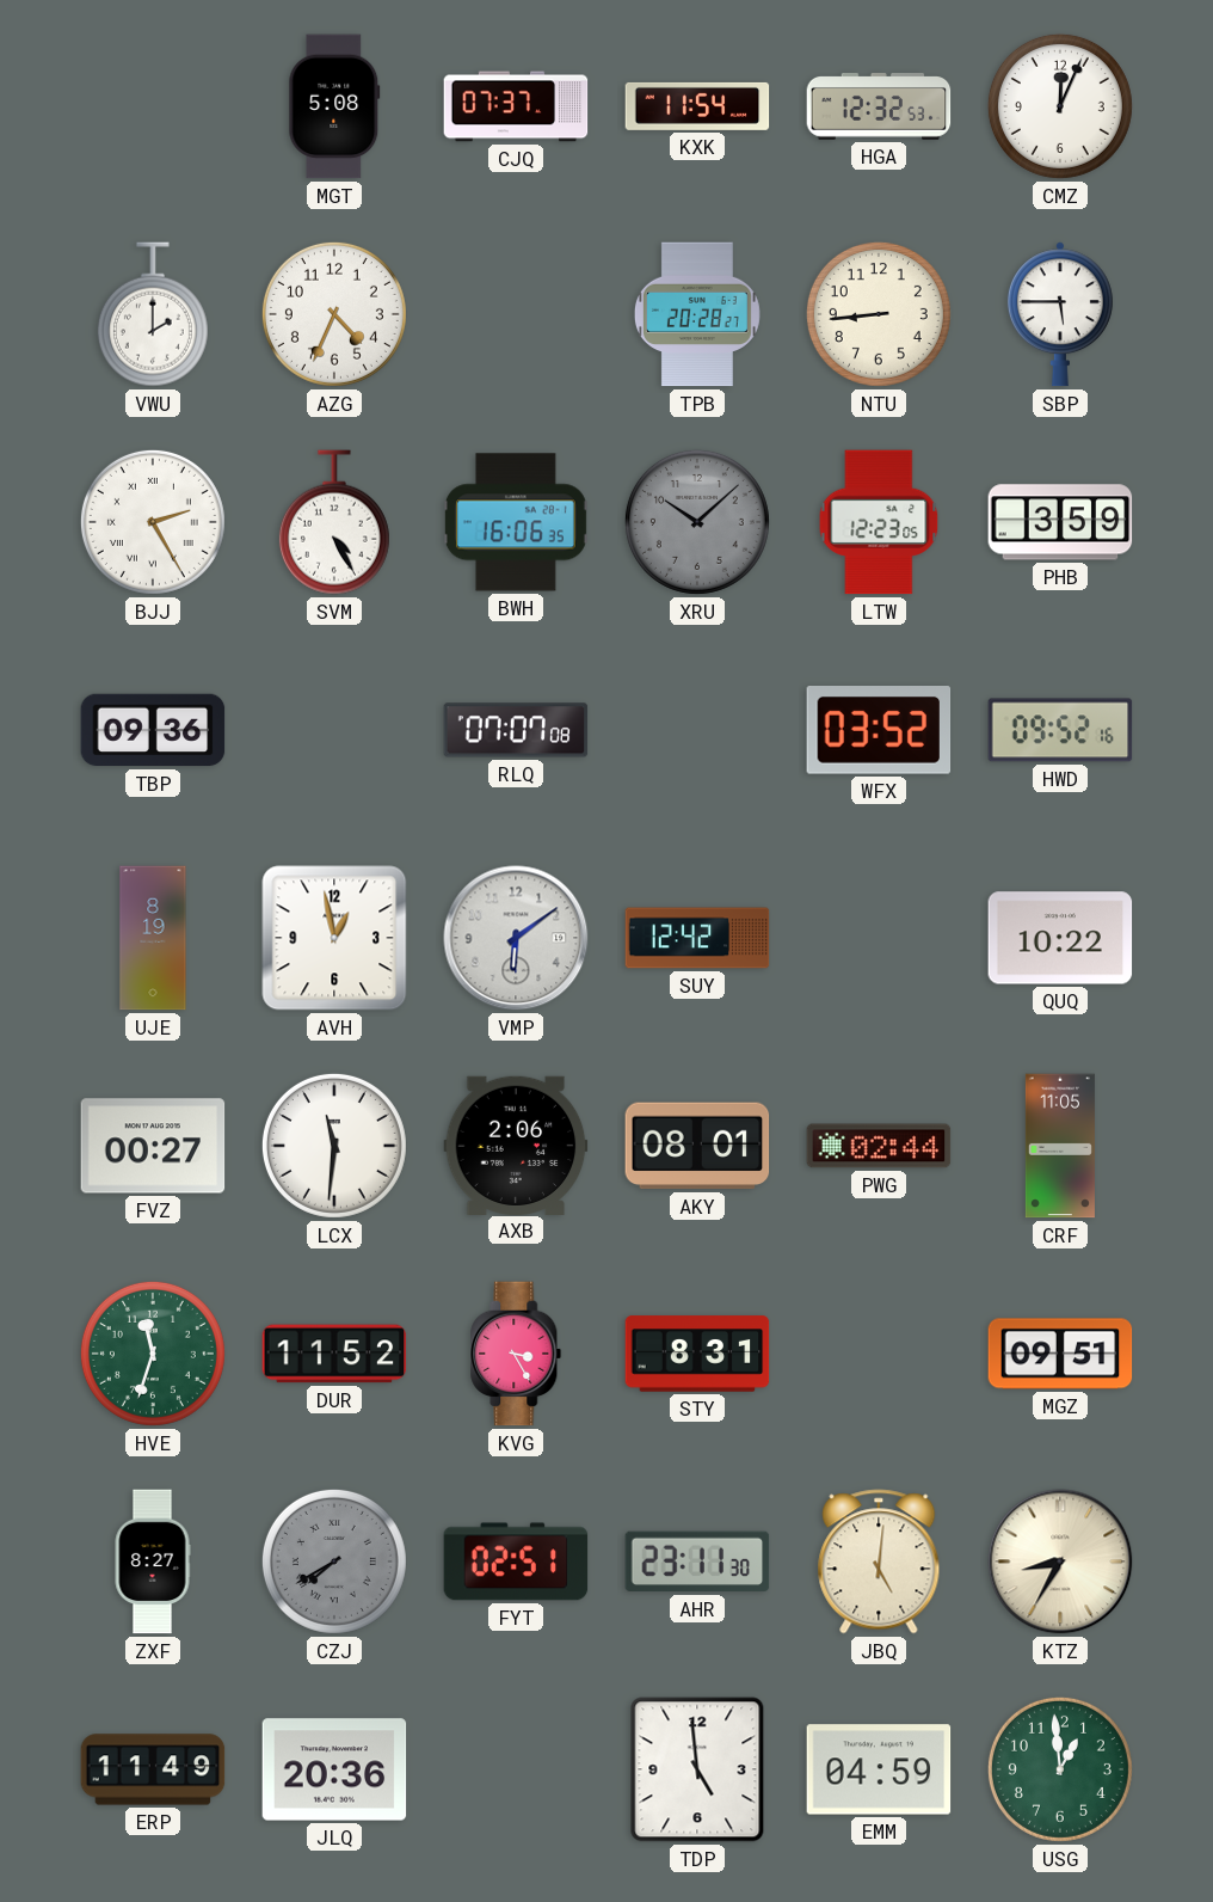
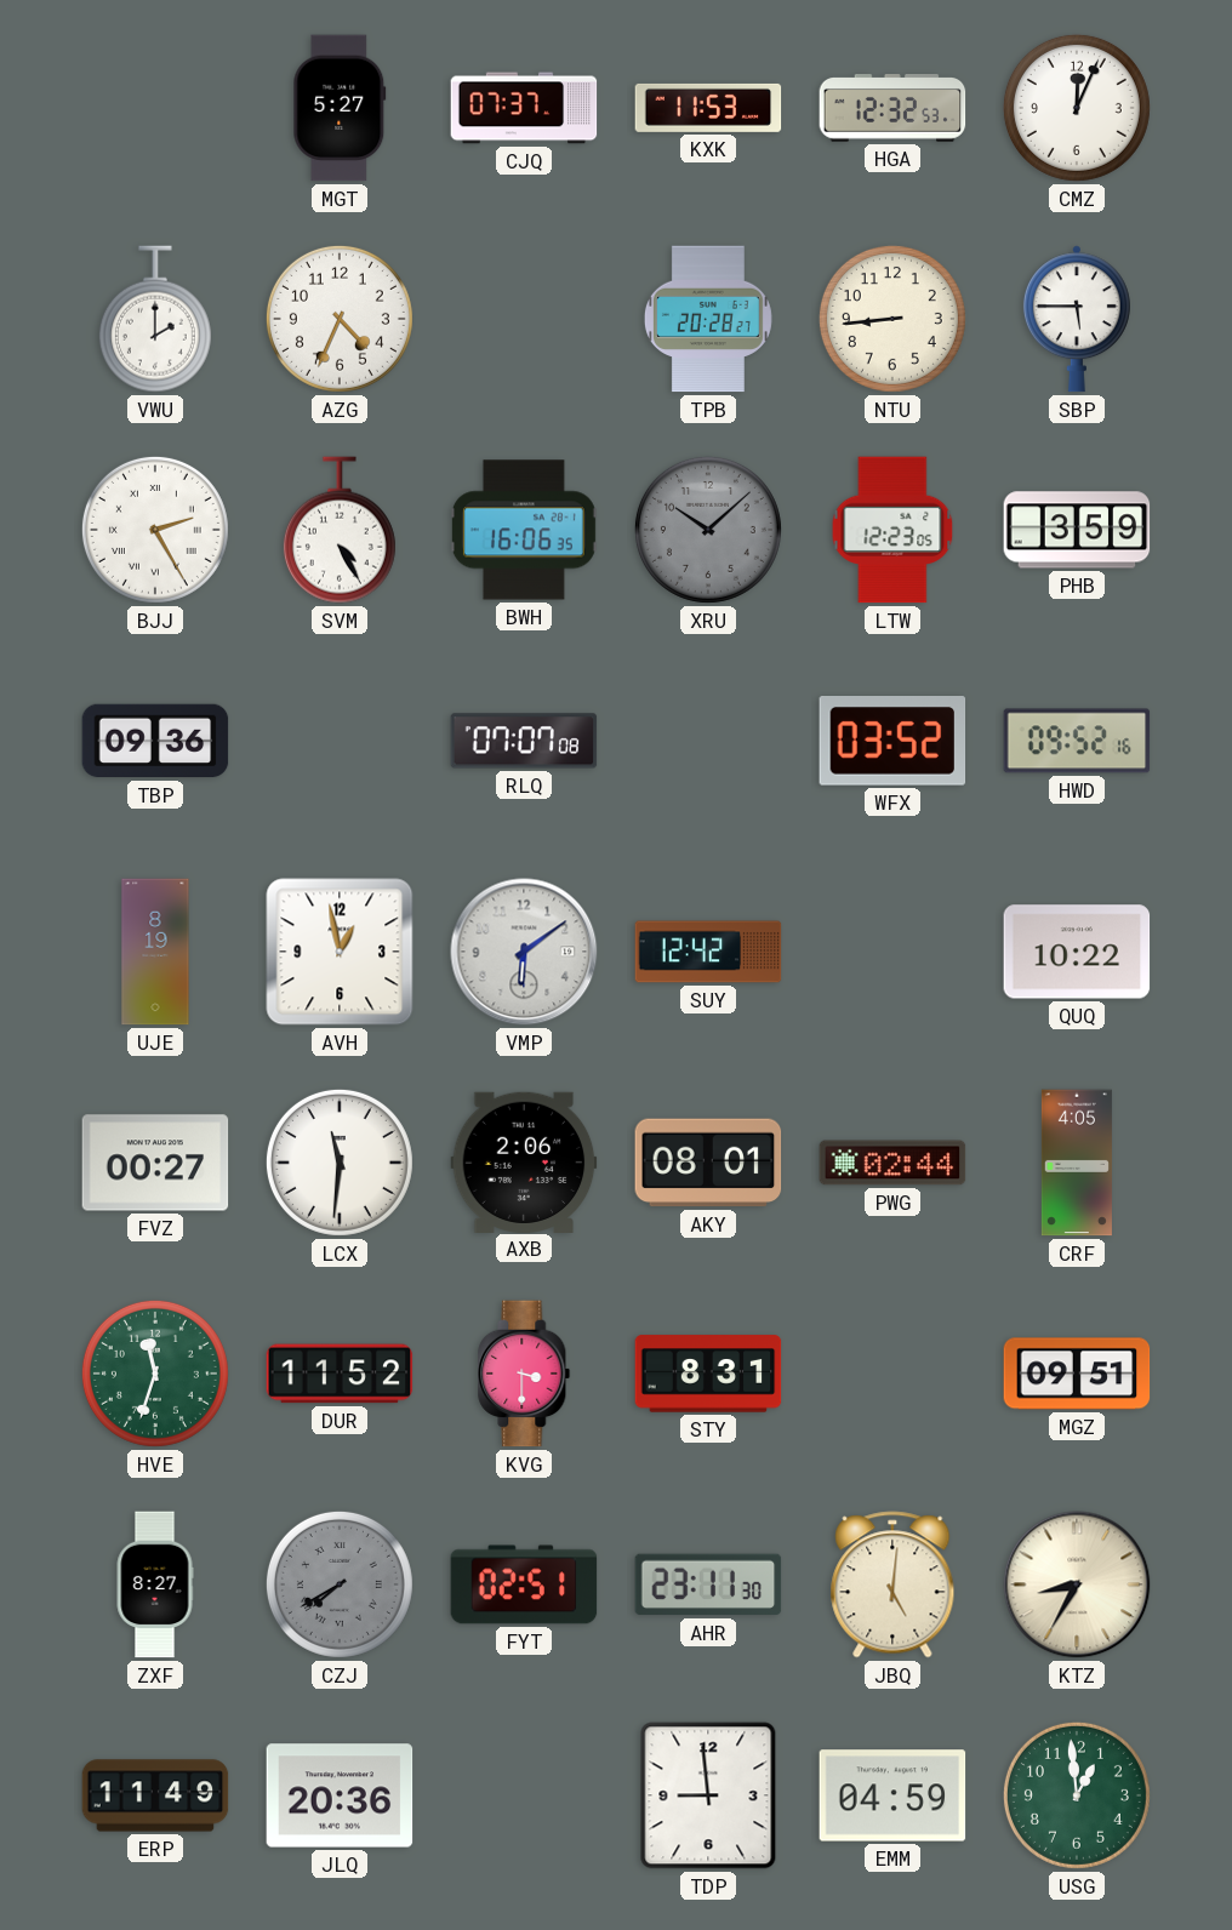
MGT: 5:08 -> 5:27
KXK: 11:54 -> 11:53
CRF: 11:05 -> 4:05
KVG: 3:25 -> 3:30
TDP: 4:59 -> 8:59
